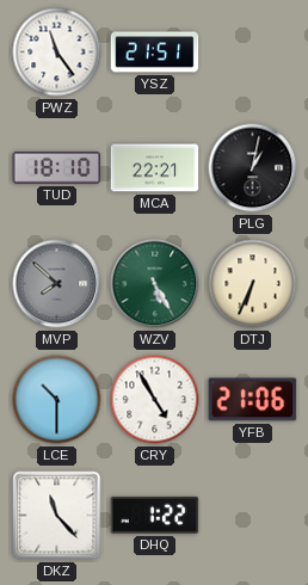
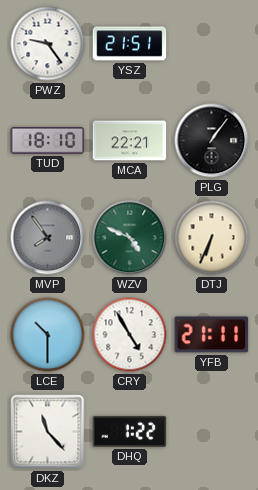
PWZ: 11:24 -> 9:24
PLG: 1:02 -> 1:06
MVP: 7:52 -> 7:54
WZV: 5:25 -> 4:49
YFB: 21:06 -> 21:11
